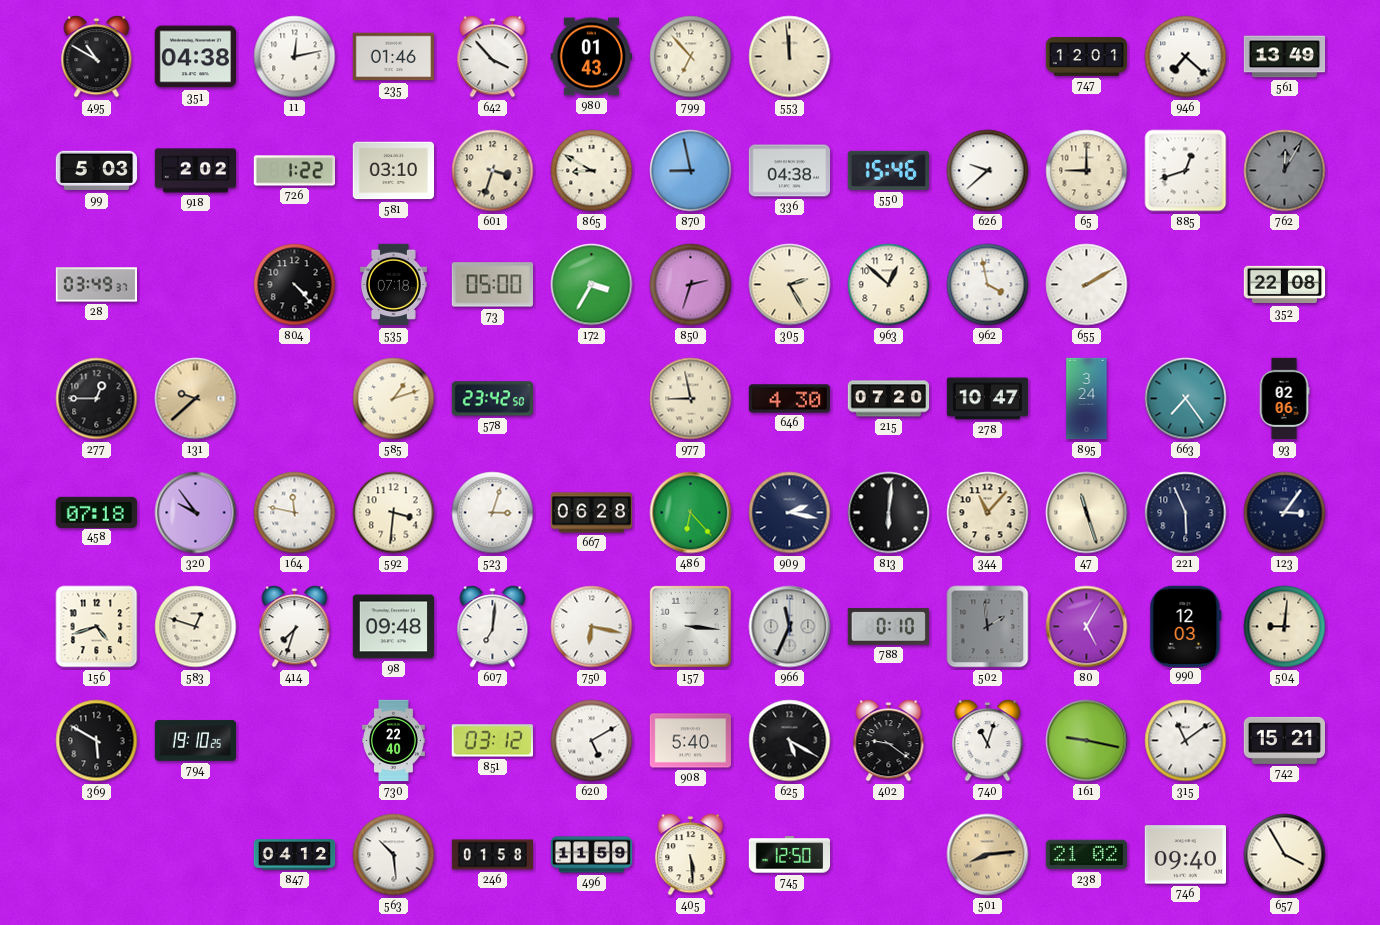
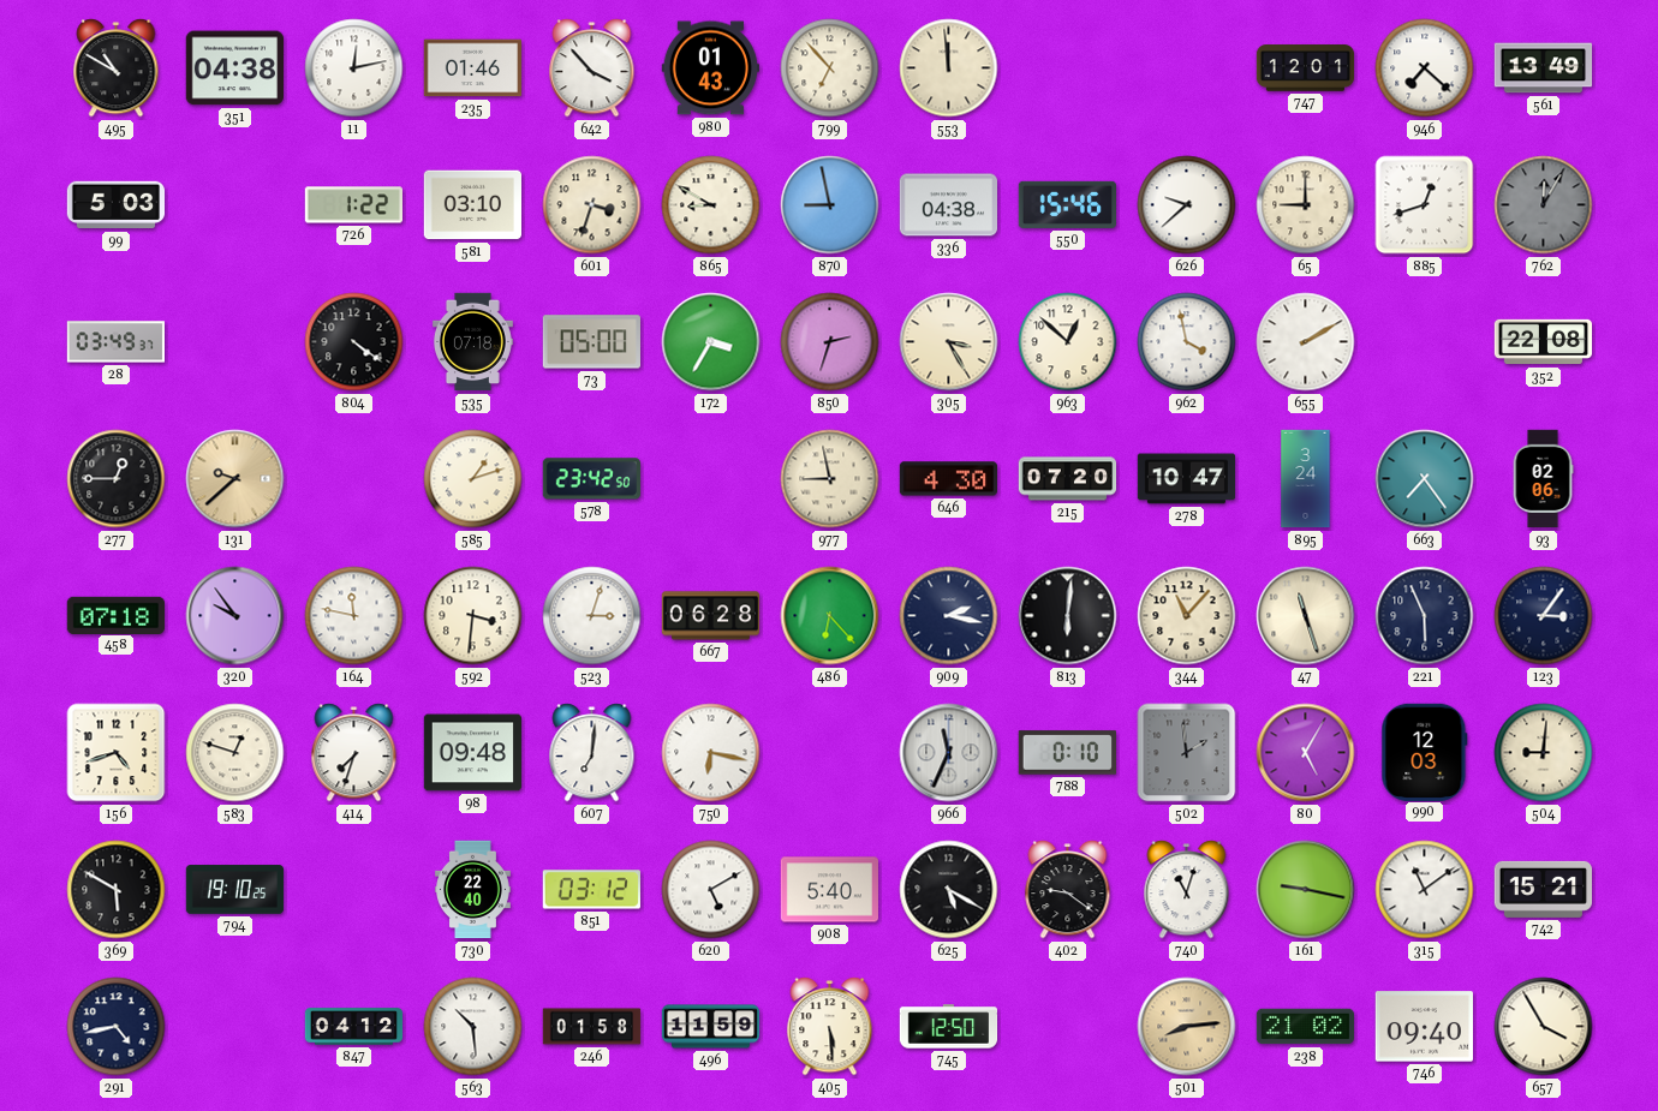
918: 2:02 -> none
804: 4:23 -> 4:21
305: 2:25 -> 3:25
157: 3:16 -> none
291: none -> 4:43
